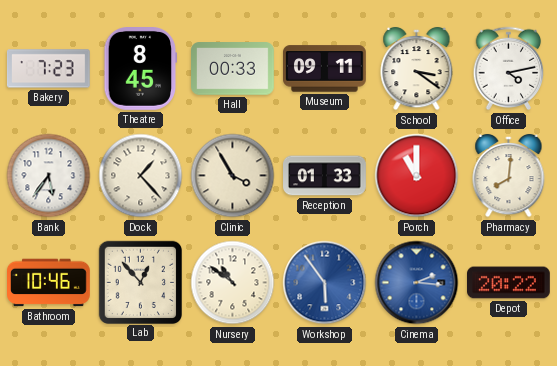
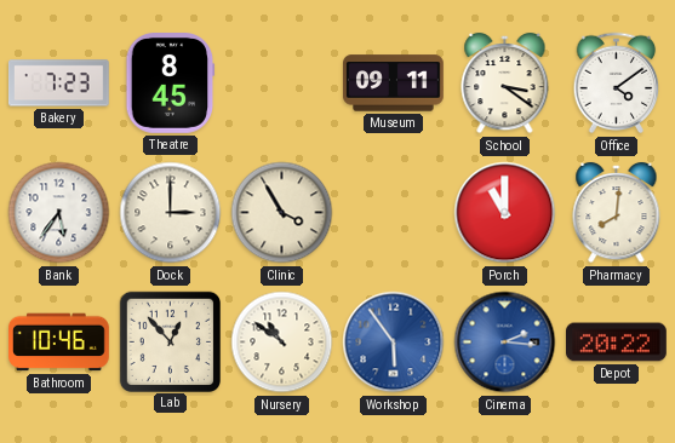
Hall: 00:33 -> none
Office: 4:13 -> 4:09
Dock: 1:23 -> 3:00
Reception: 01:33 -> none
